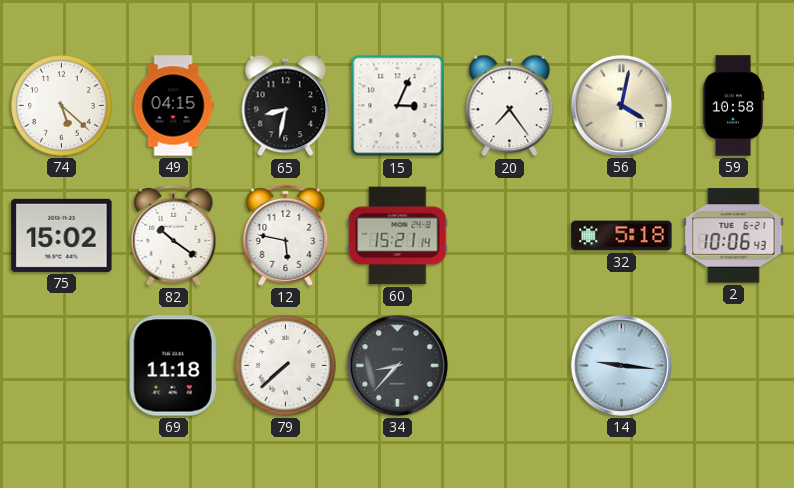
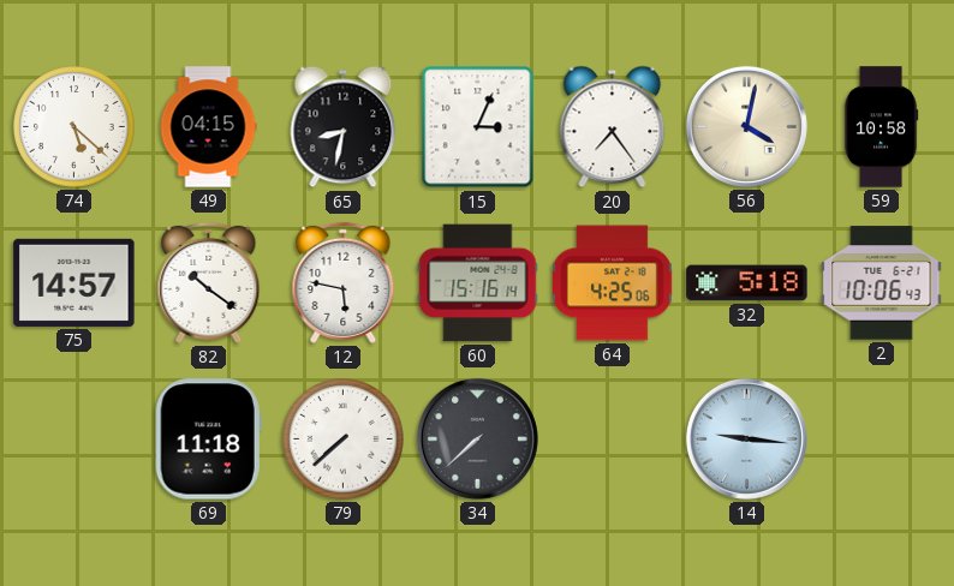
75: 15:02 -> 14:57
60: 15:21 -> 15:16
64: none -> 4:25
34: 8:37 -> 7:38
